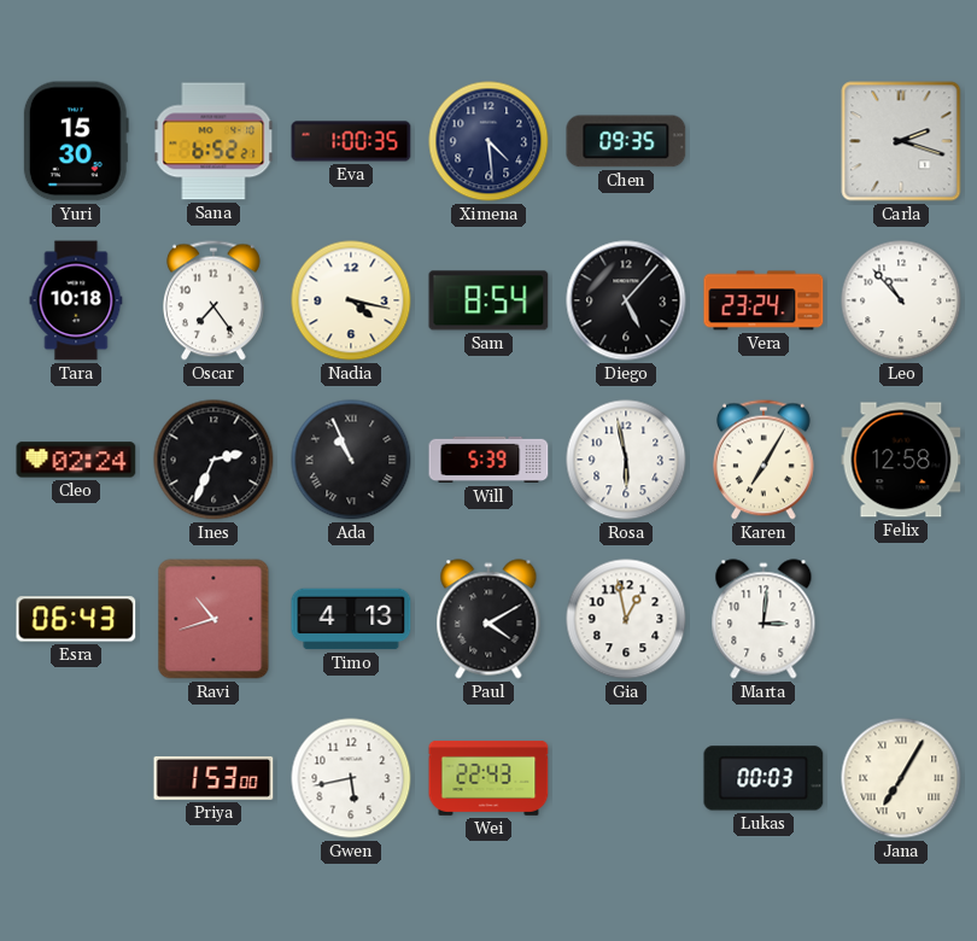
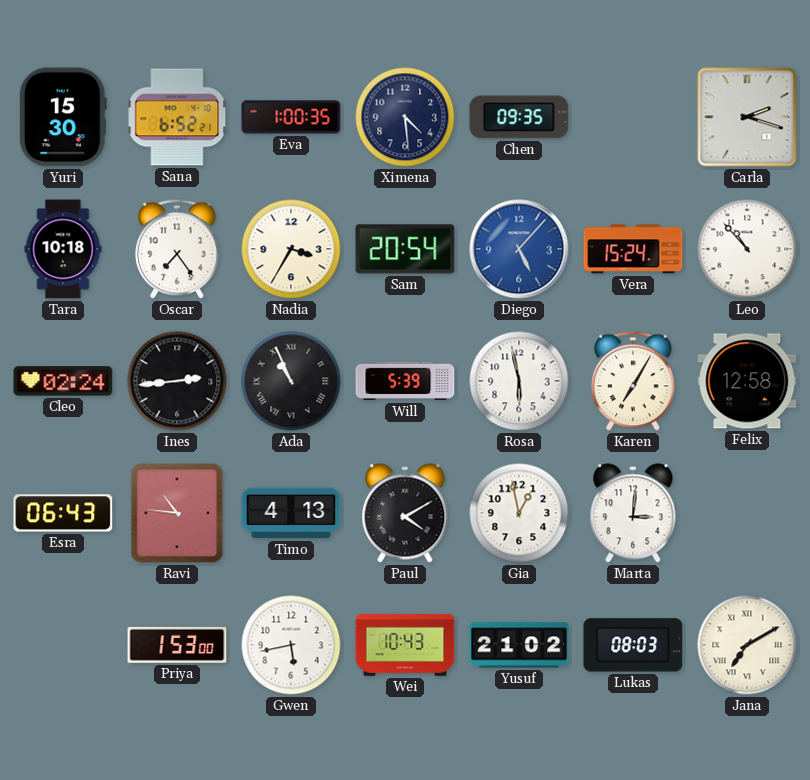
Nadia: 4:17 -> 3:35
Sam: 8:54 -> 20:54
Diego dial: black -> blue
Vera: 23:24 -> 15:24
Ines: 2:34 -> 2:44
Ravi: 10:42 -> 10:46
Wei: 22:43 -> 10:43
Yusuf: none -> 21:02
Lukas: 00:03 -> 08:03
Jana: 7:05 -> 7:10
